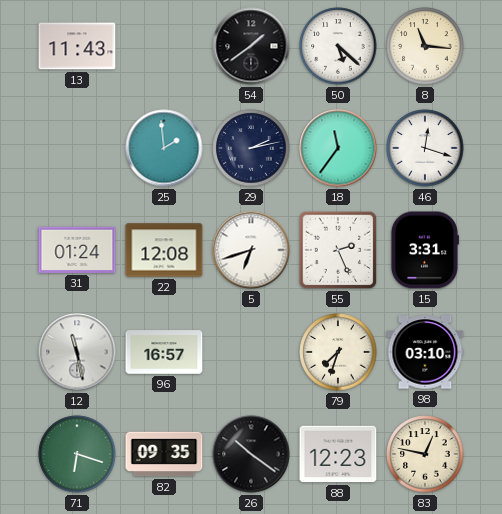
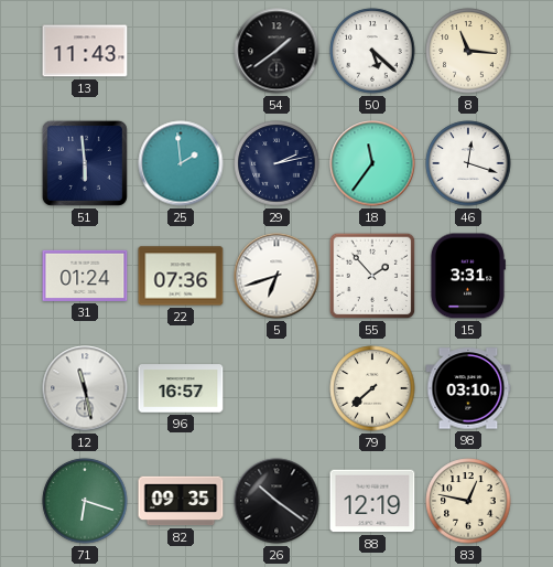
51: none -> 5:59
22: 12:08 -> 07:36
55: 2:26 -> 1:53
79: 7:33 -> 7:38
88: 12:23 -> 12:19
